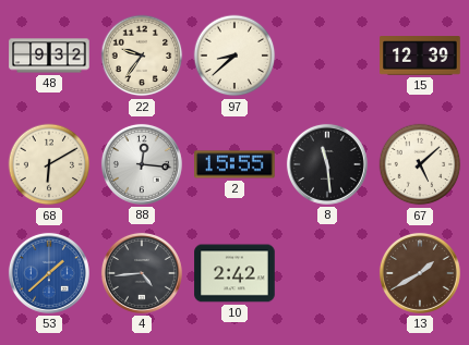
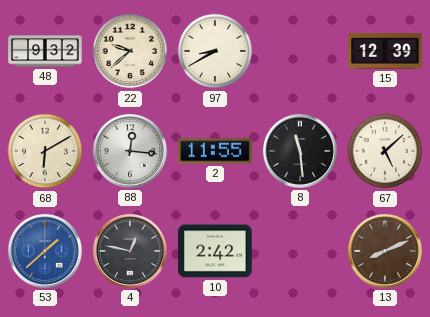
22: 9:36 -> 9:38
97: 8:38 -> 8:40
2: 15:55 -> 11:55
4: 4:44 -> 12:47
13: 1:40 -> 8:11
